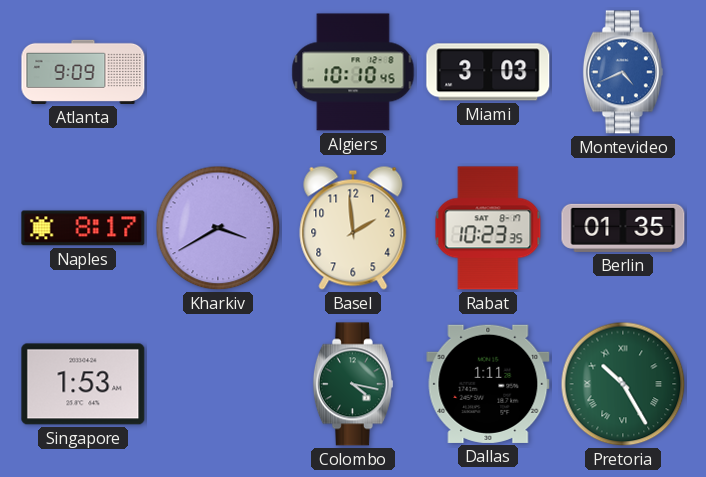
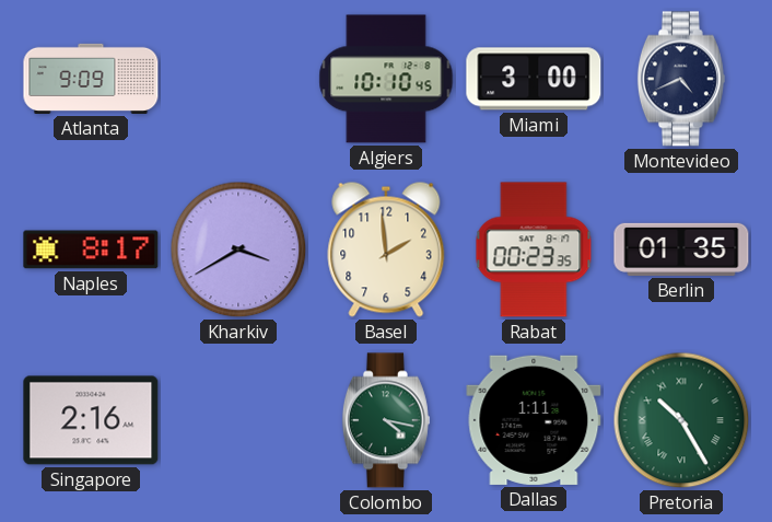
Miami: 3:03 -> 3:00
Montevideo dial: blue -> navy
Rabat: 10:23 -> 00:23
Singapore: 1:53 -> 2:16
